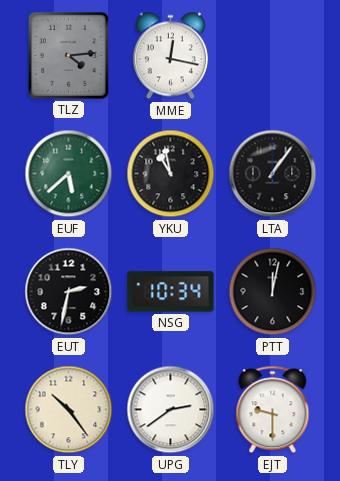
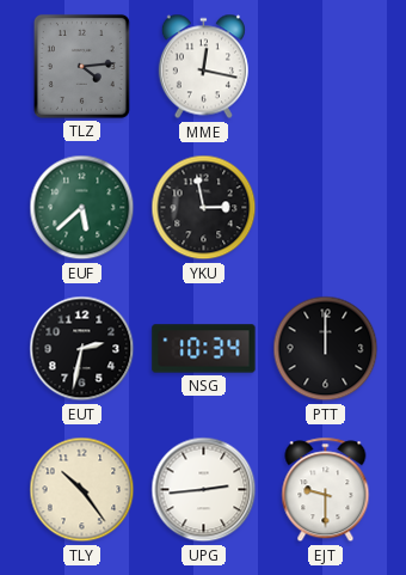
YKU: 10:58 -> 2:58
LTA: 1:06 -> none
PTT: 12:02 -> 12:00
UPG: 2:39 -> 2:44
